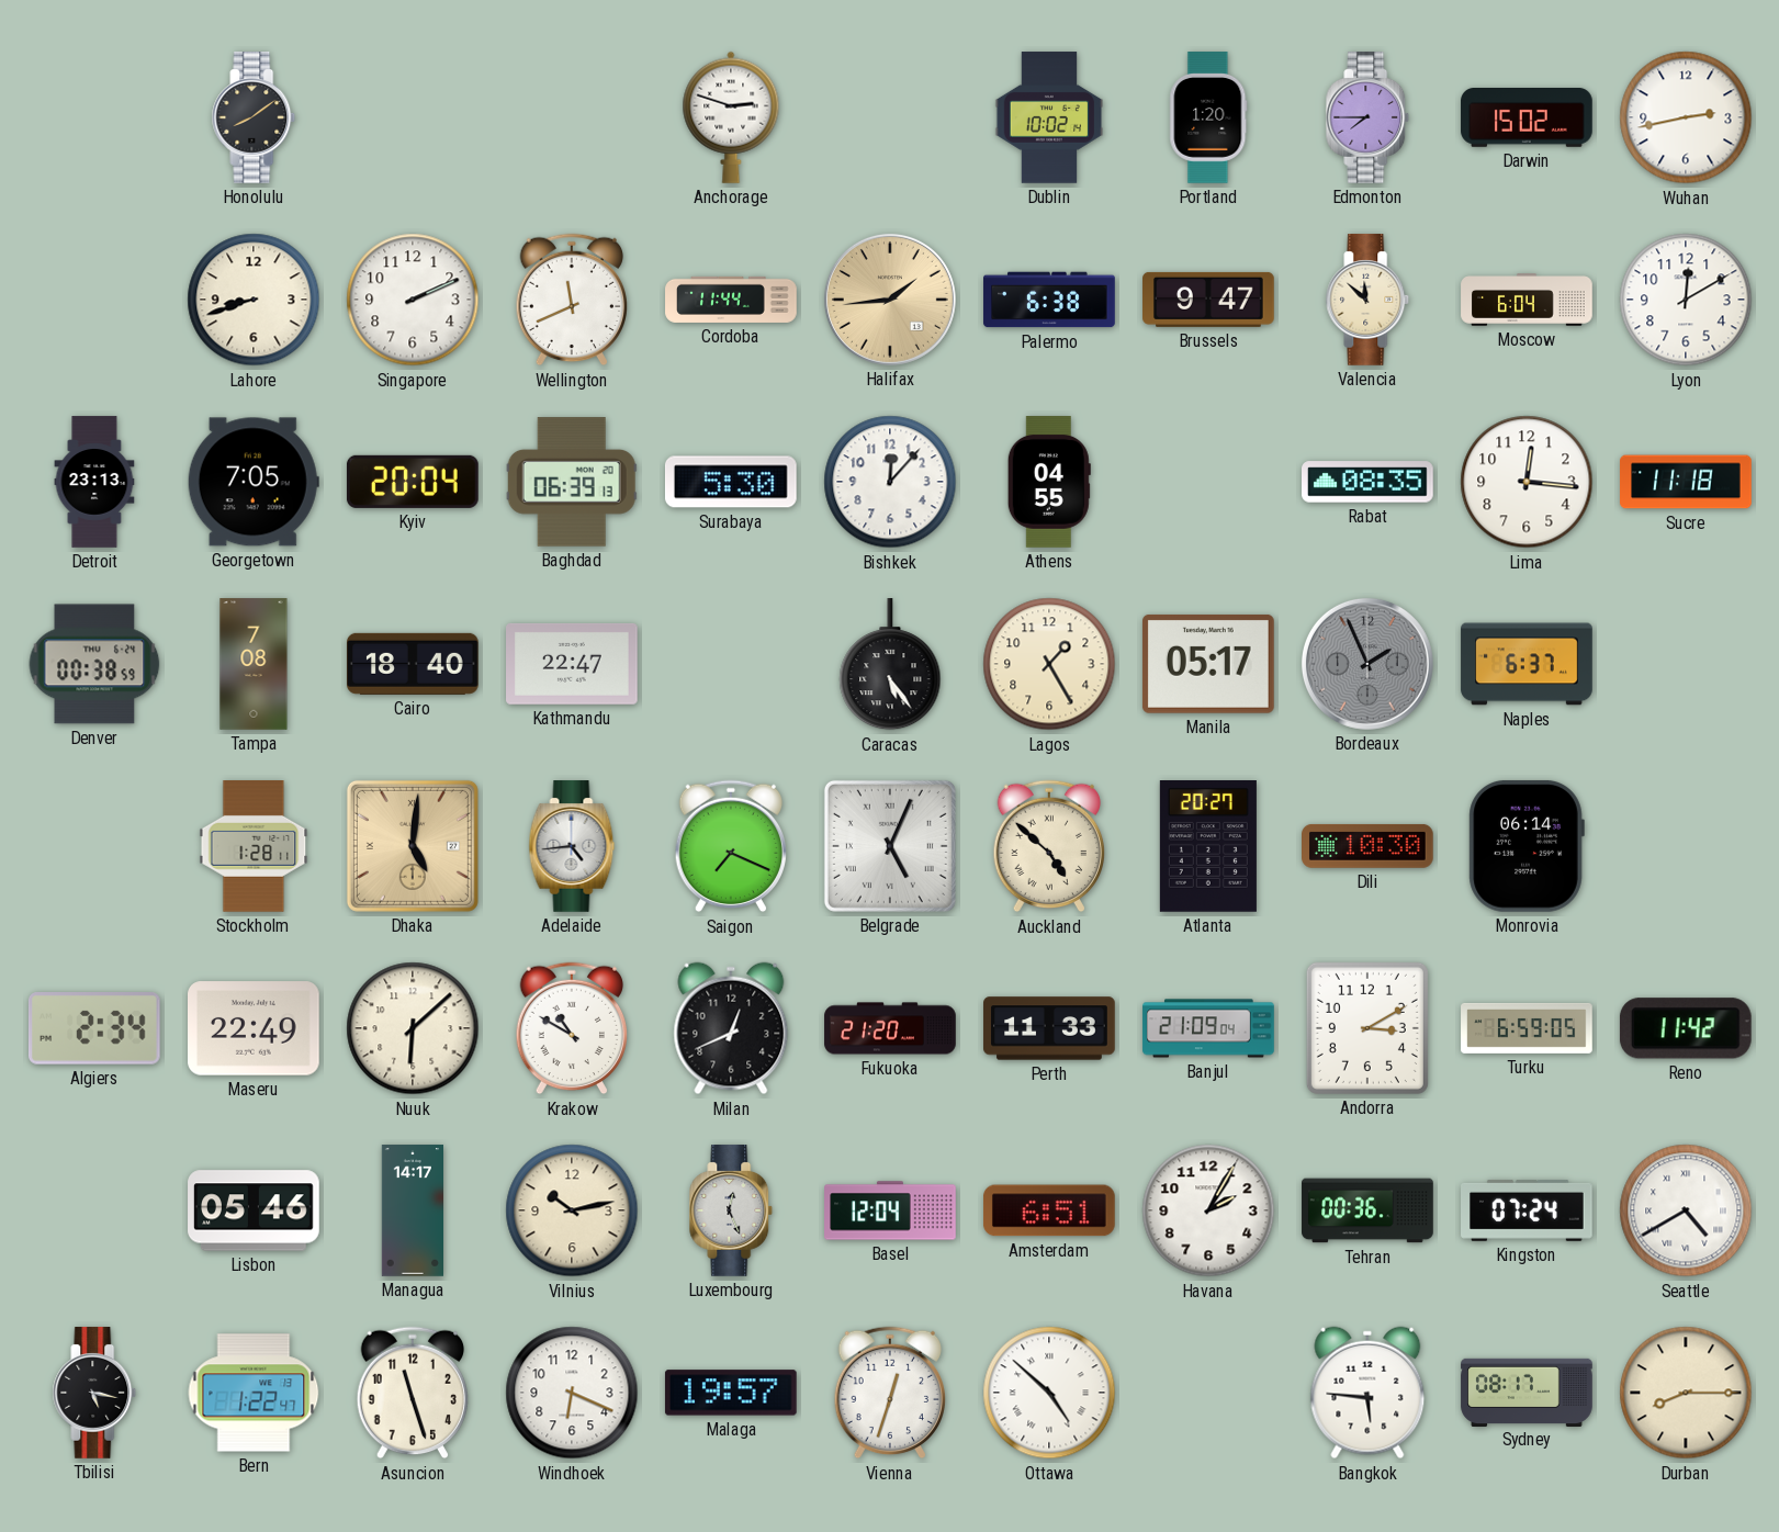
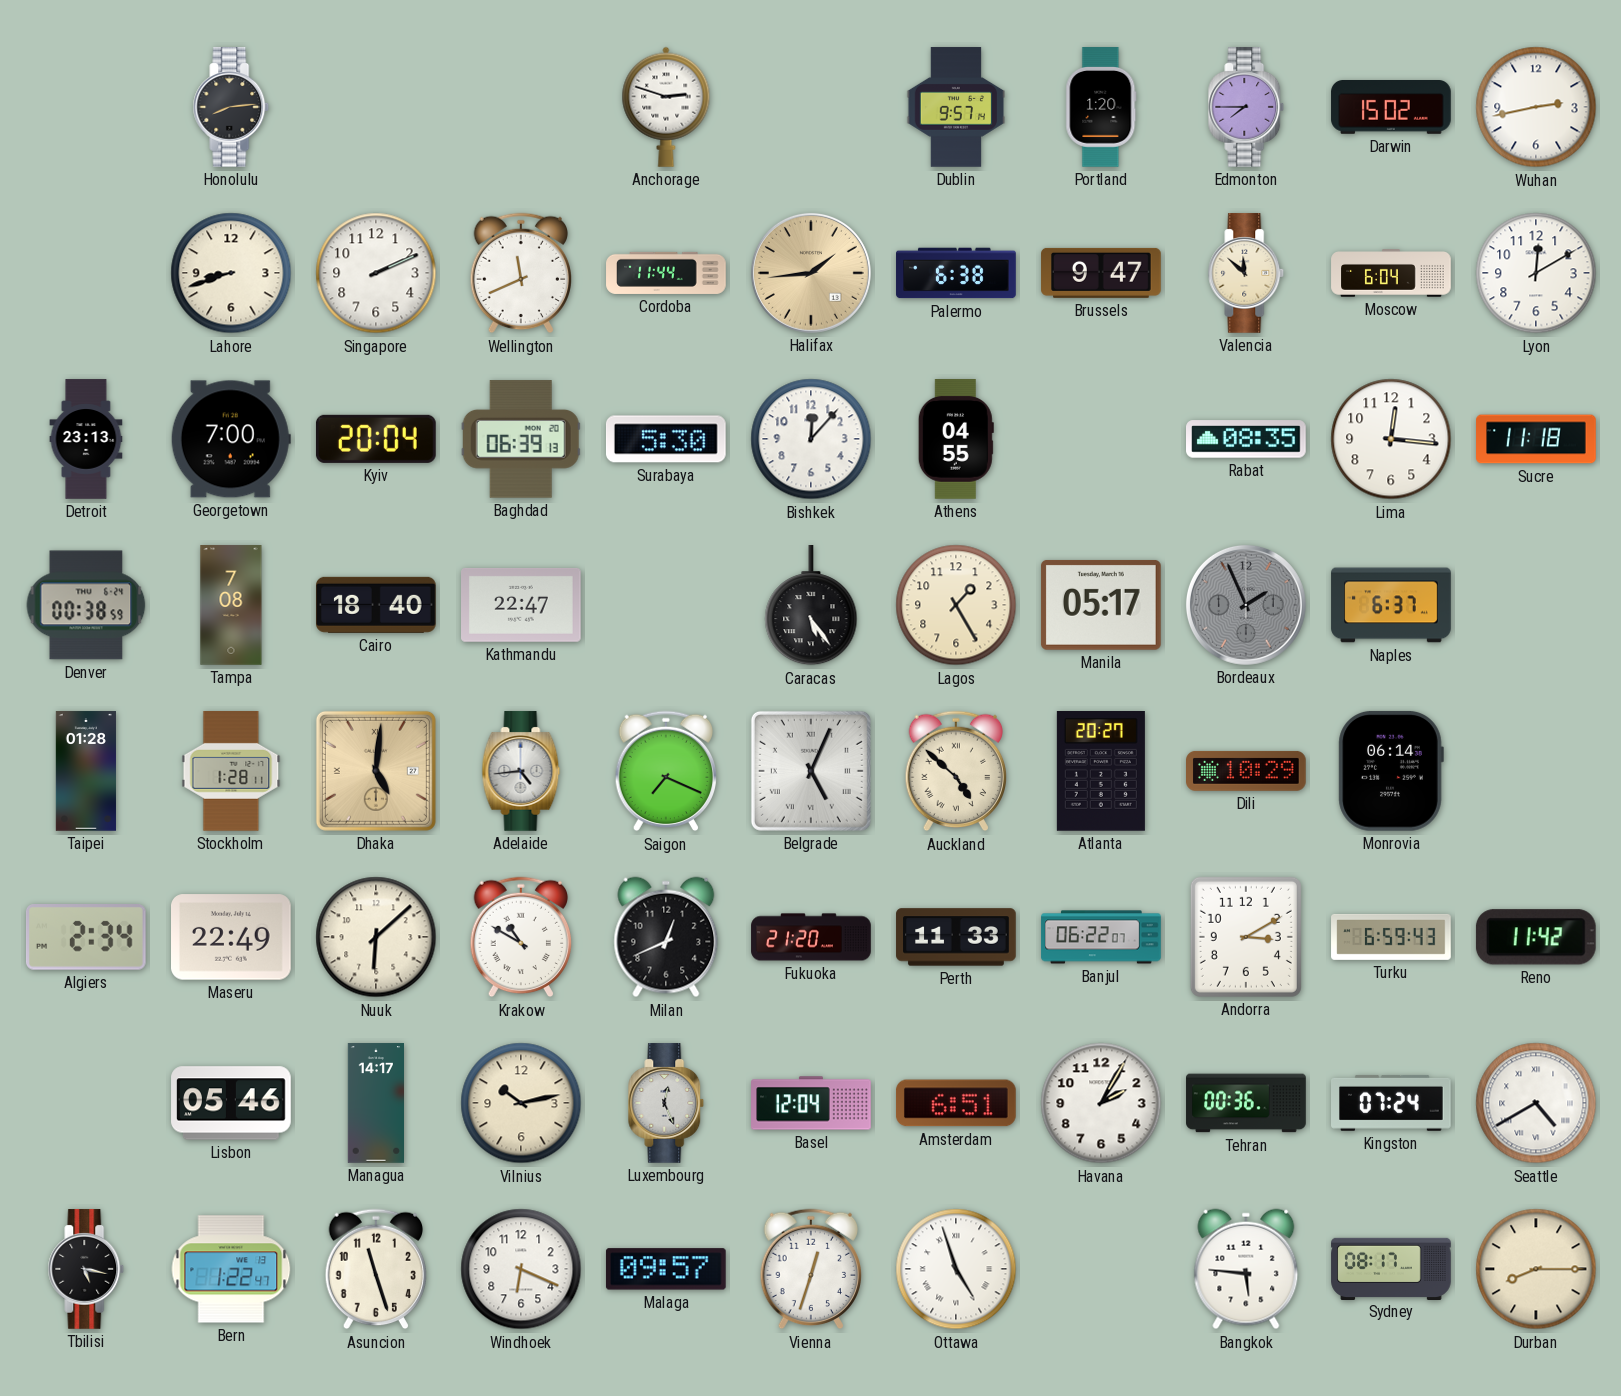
Honolulu: 8:09 -> 8:14
Dublin: 10:02 -> 9:57
Georgetown: 7:05 -> 7:00
Taipei: none -> 01:28
Dili: 10:30 -> 10:29
Banjul: 21:09 -> 06:22
Turku: 6:59:05 -> 6:59:43
Malaga: 19:57 -> 09:57
Ottawa: 4:52 -> 4:57
